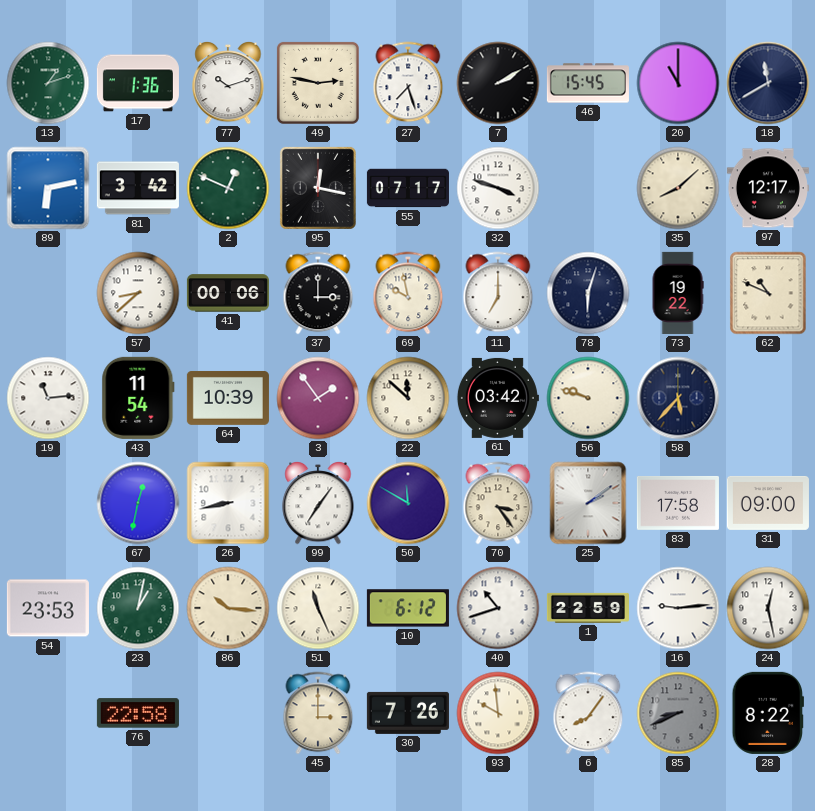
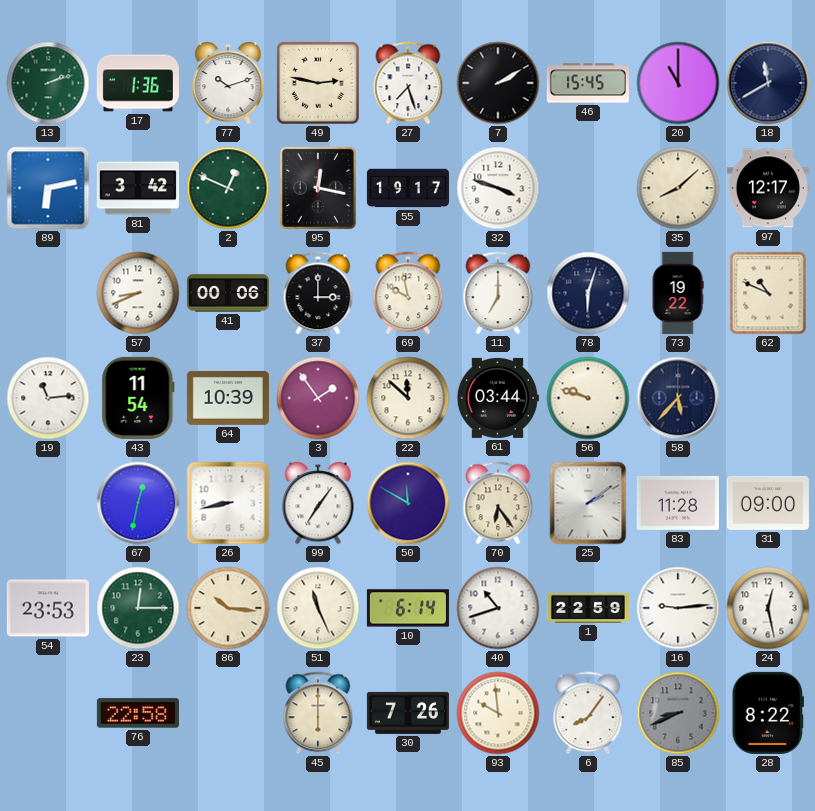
13: 1:12 -> 2:12
55: 07:17 -> 19:17
57: 8:38 -> 8:41
61: 03:42 -> 03:44
70: 3:24 -> 6:24
83: 17:58 -> 11:28
23: 1:02 -> 12:15
10: 6:12 -> 6:14
45: 3:00 -> 6:00
